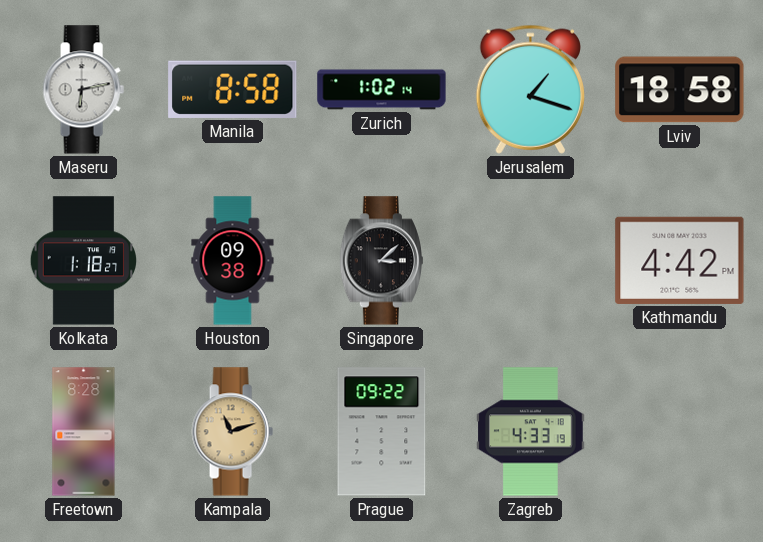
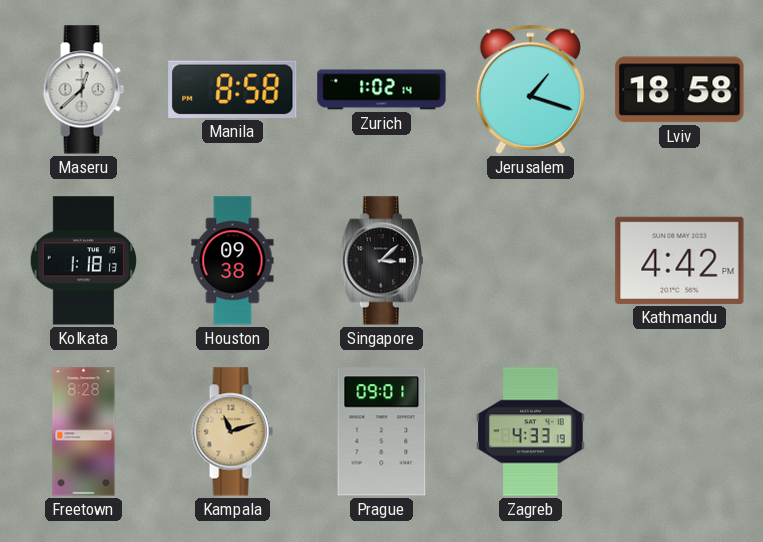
Maseru: 6:13 -> 12:38
Kolkata: 1:18:27 -> 1:18:13
Prague: 09:22 -> 09:01
